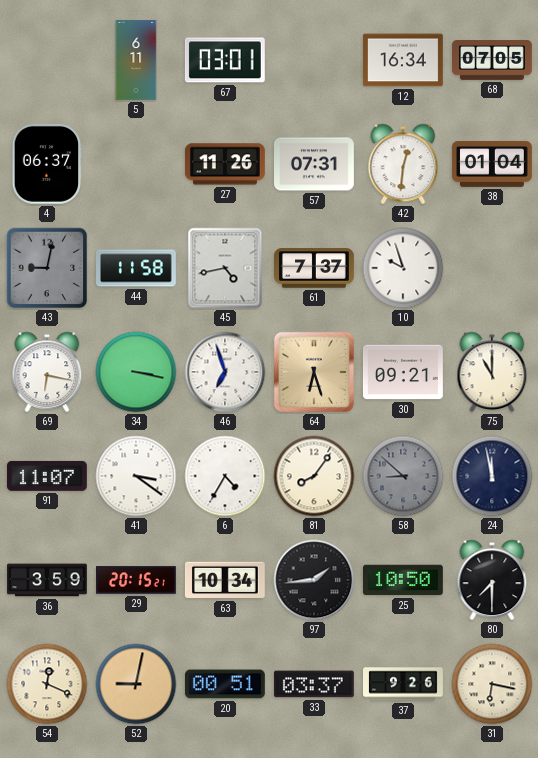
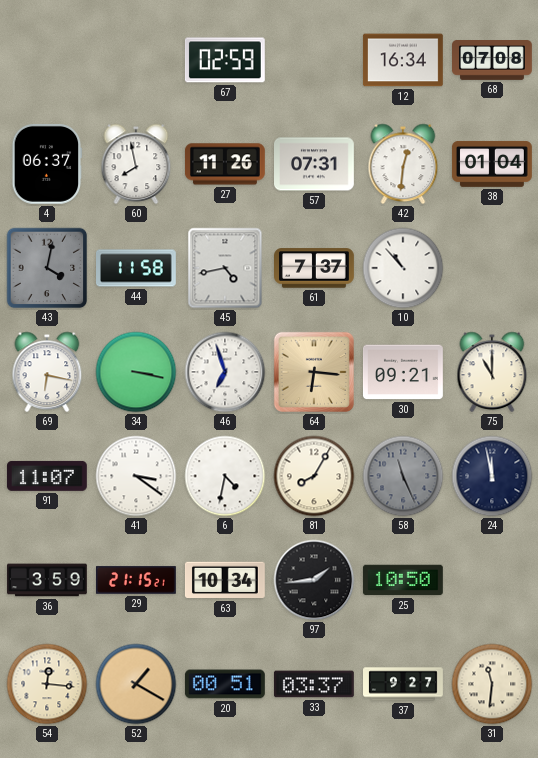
5: 6:11 -> none
67: 03:01 -> 02:59
68: 07:05 -> 07:08
60: none -> 7:58
43: 9:02 -> 4:02
10: 9:57 -> 10:53
64: 6:27 -> 6:16
6: 4:35 -> 4:32
81: 8:06 -> 8:05
58: 8:52 -> 11:26
29: 20:15 -> 21:15
80: 7:30 -> none
54: 12:19 -> 12:16
52: 9:02 -> 1:20
37: 9:26 -> 9:27
31: 6:17 -> 11:31
